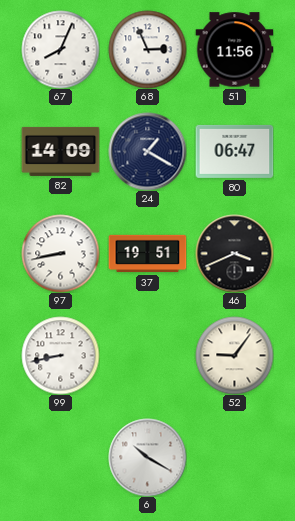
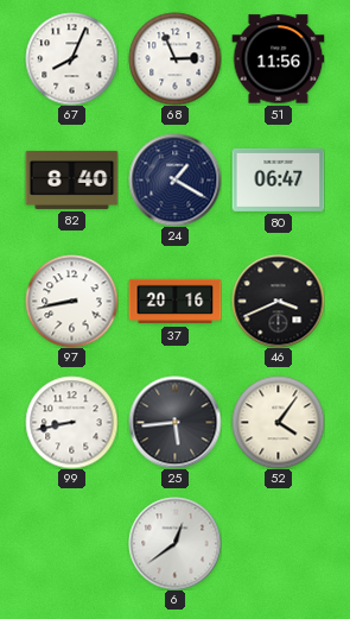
82: 14:09 -> 8:40
37: 19:51 -> 20:16
25: none -> 5:44
52: 9:06 -> 4:06
6: 10:20 -> 12:39
